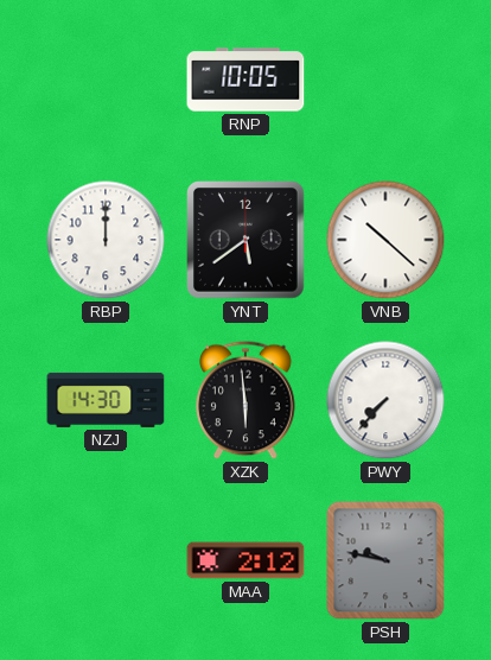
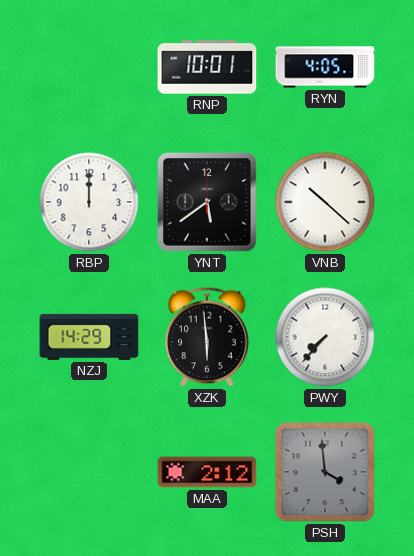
RNP: 10:05 -> 10:01
RYN: none -> 4:05
NZJ: 14:30 -> 14:29
PSH: 9:47 -> 3:59
